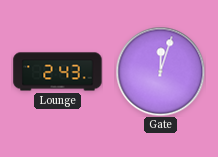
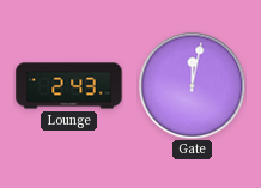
Gate: 12:03 -> 12:02
